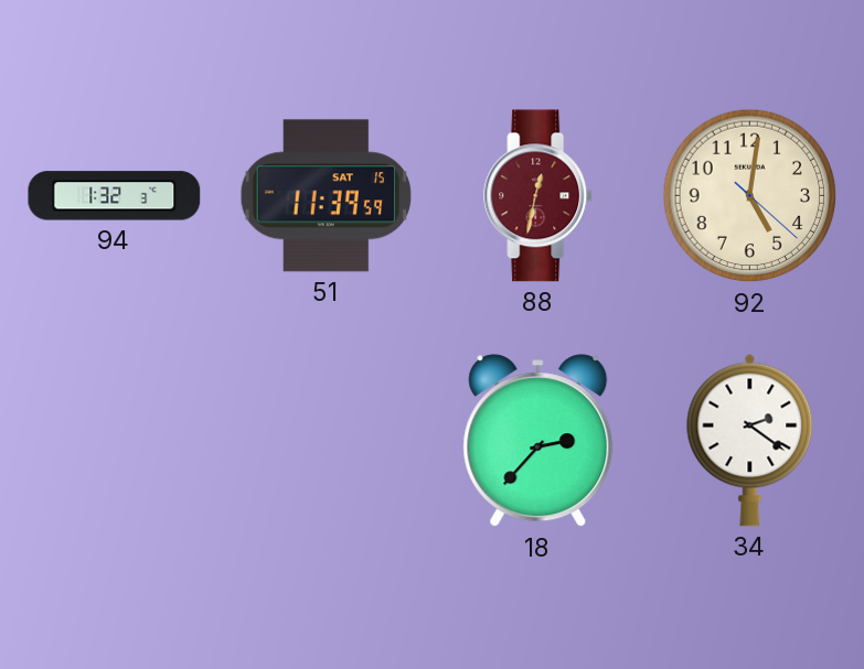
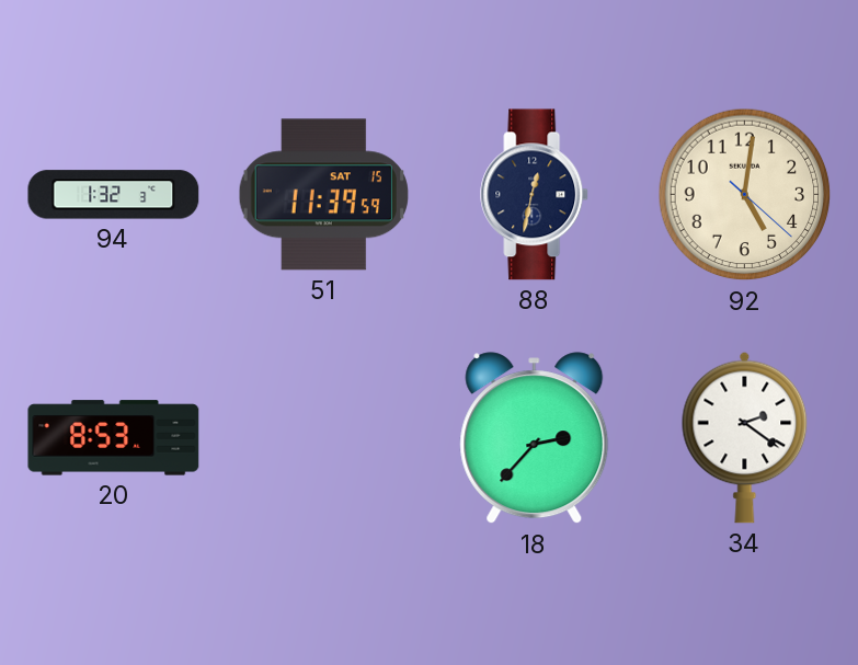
88 dial: burgundy -> navy
20: none -> 8:53
